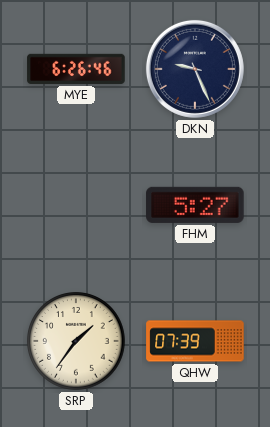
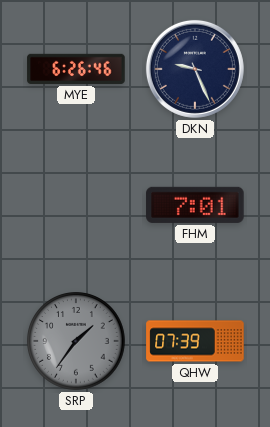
FHM: 5:27 -> 7:01
SRP dial: cream -> grey
